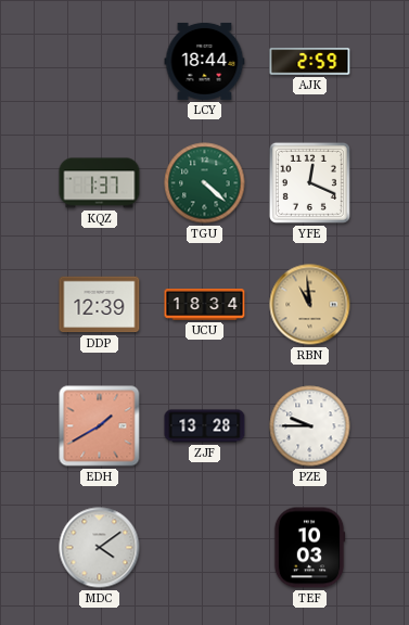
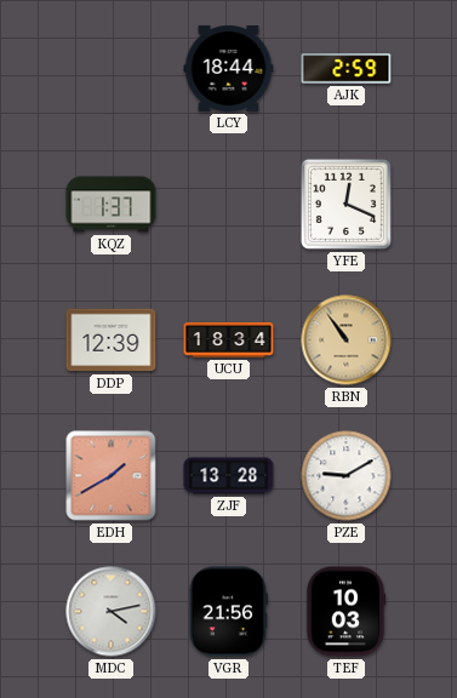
TGU: 4:22 -> none
RBN: 10:59 -> 10:54
PZE: 9:45 -> 9:10
MDC: 4:09 -> 4:13
VGR: none -> 21:56
